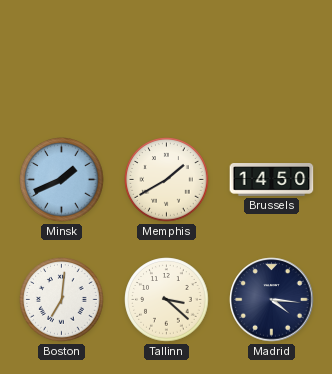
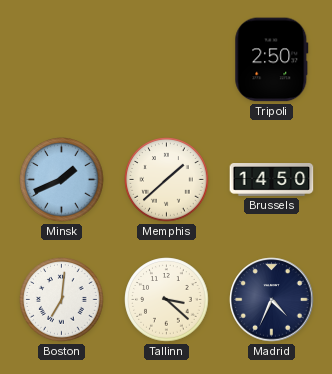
Tripoli: none -> 2:50
Memphis: 1:40 -> 1:38
Madrid: 4:16 -> 4:34
